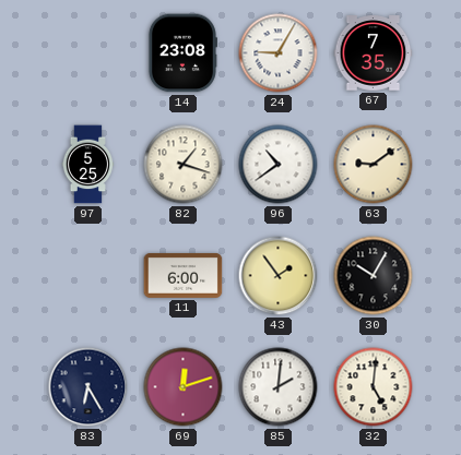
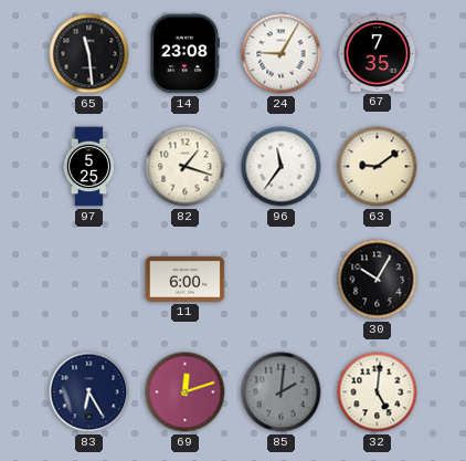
65: none -> 11:29
96: 10:39 -> 11:36
43: 1:54 -> none
85 dial: white -> grey
